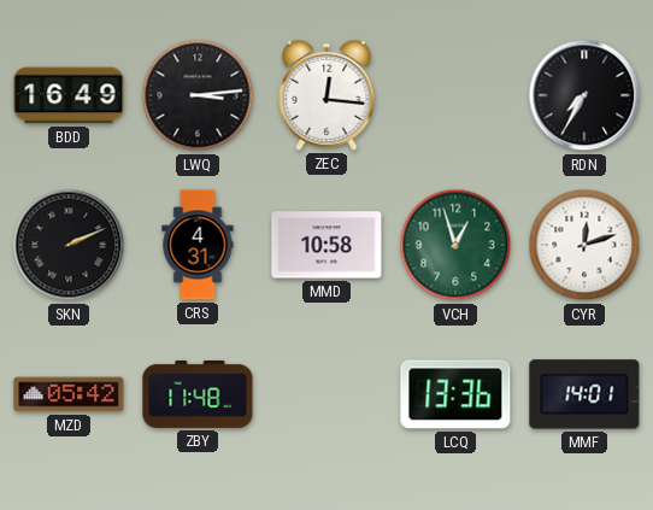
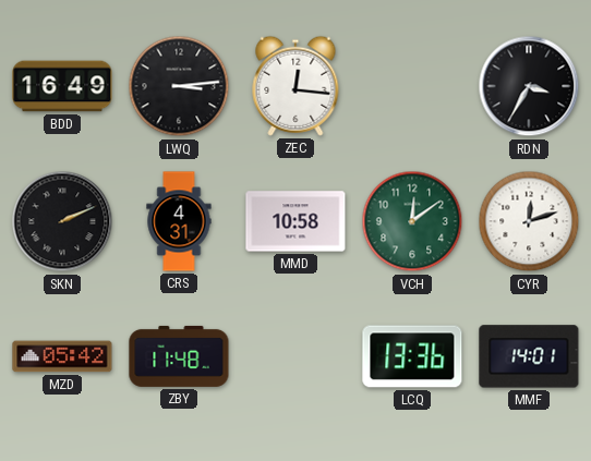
RDN: 7:35 -> 3:35
VCH: 12:57 -> 12:09
